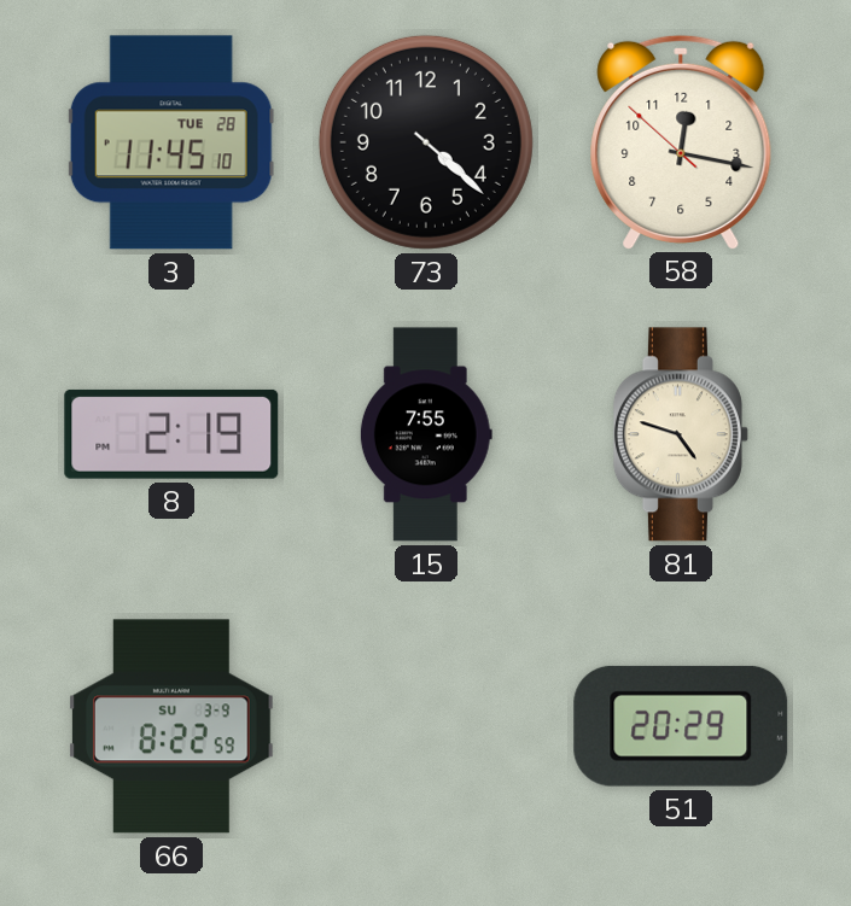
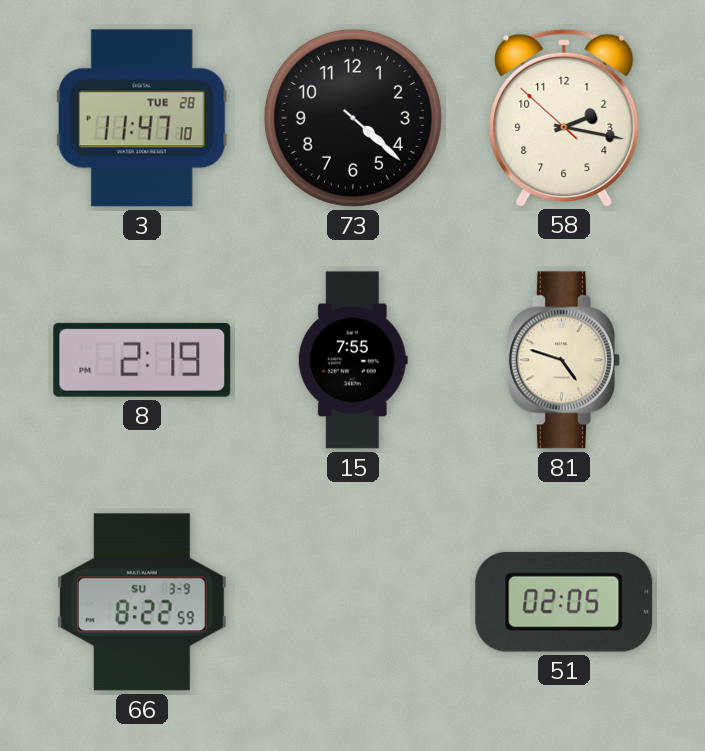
3: 11:45 -> 11:47
58: 12:16 -> 2:16
51: 20:29 -> 02:05
